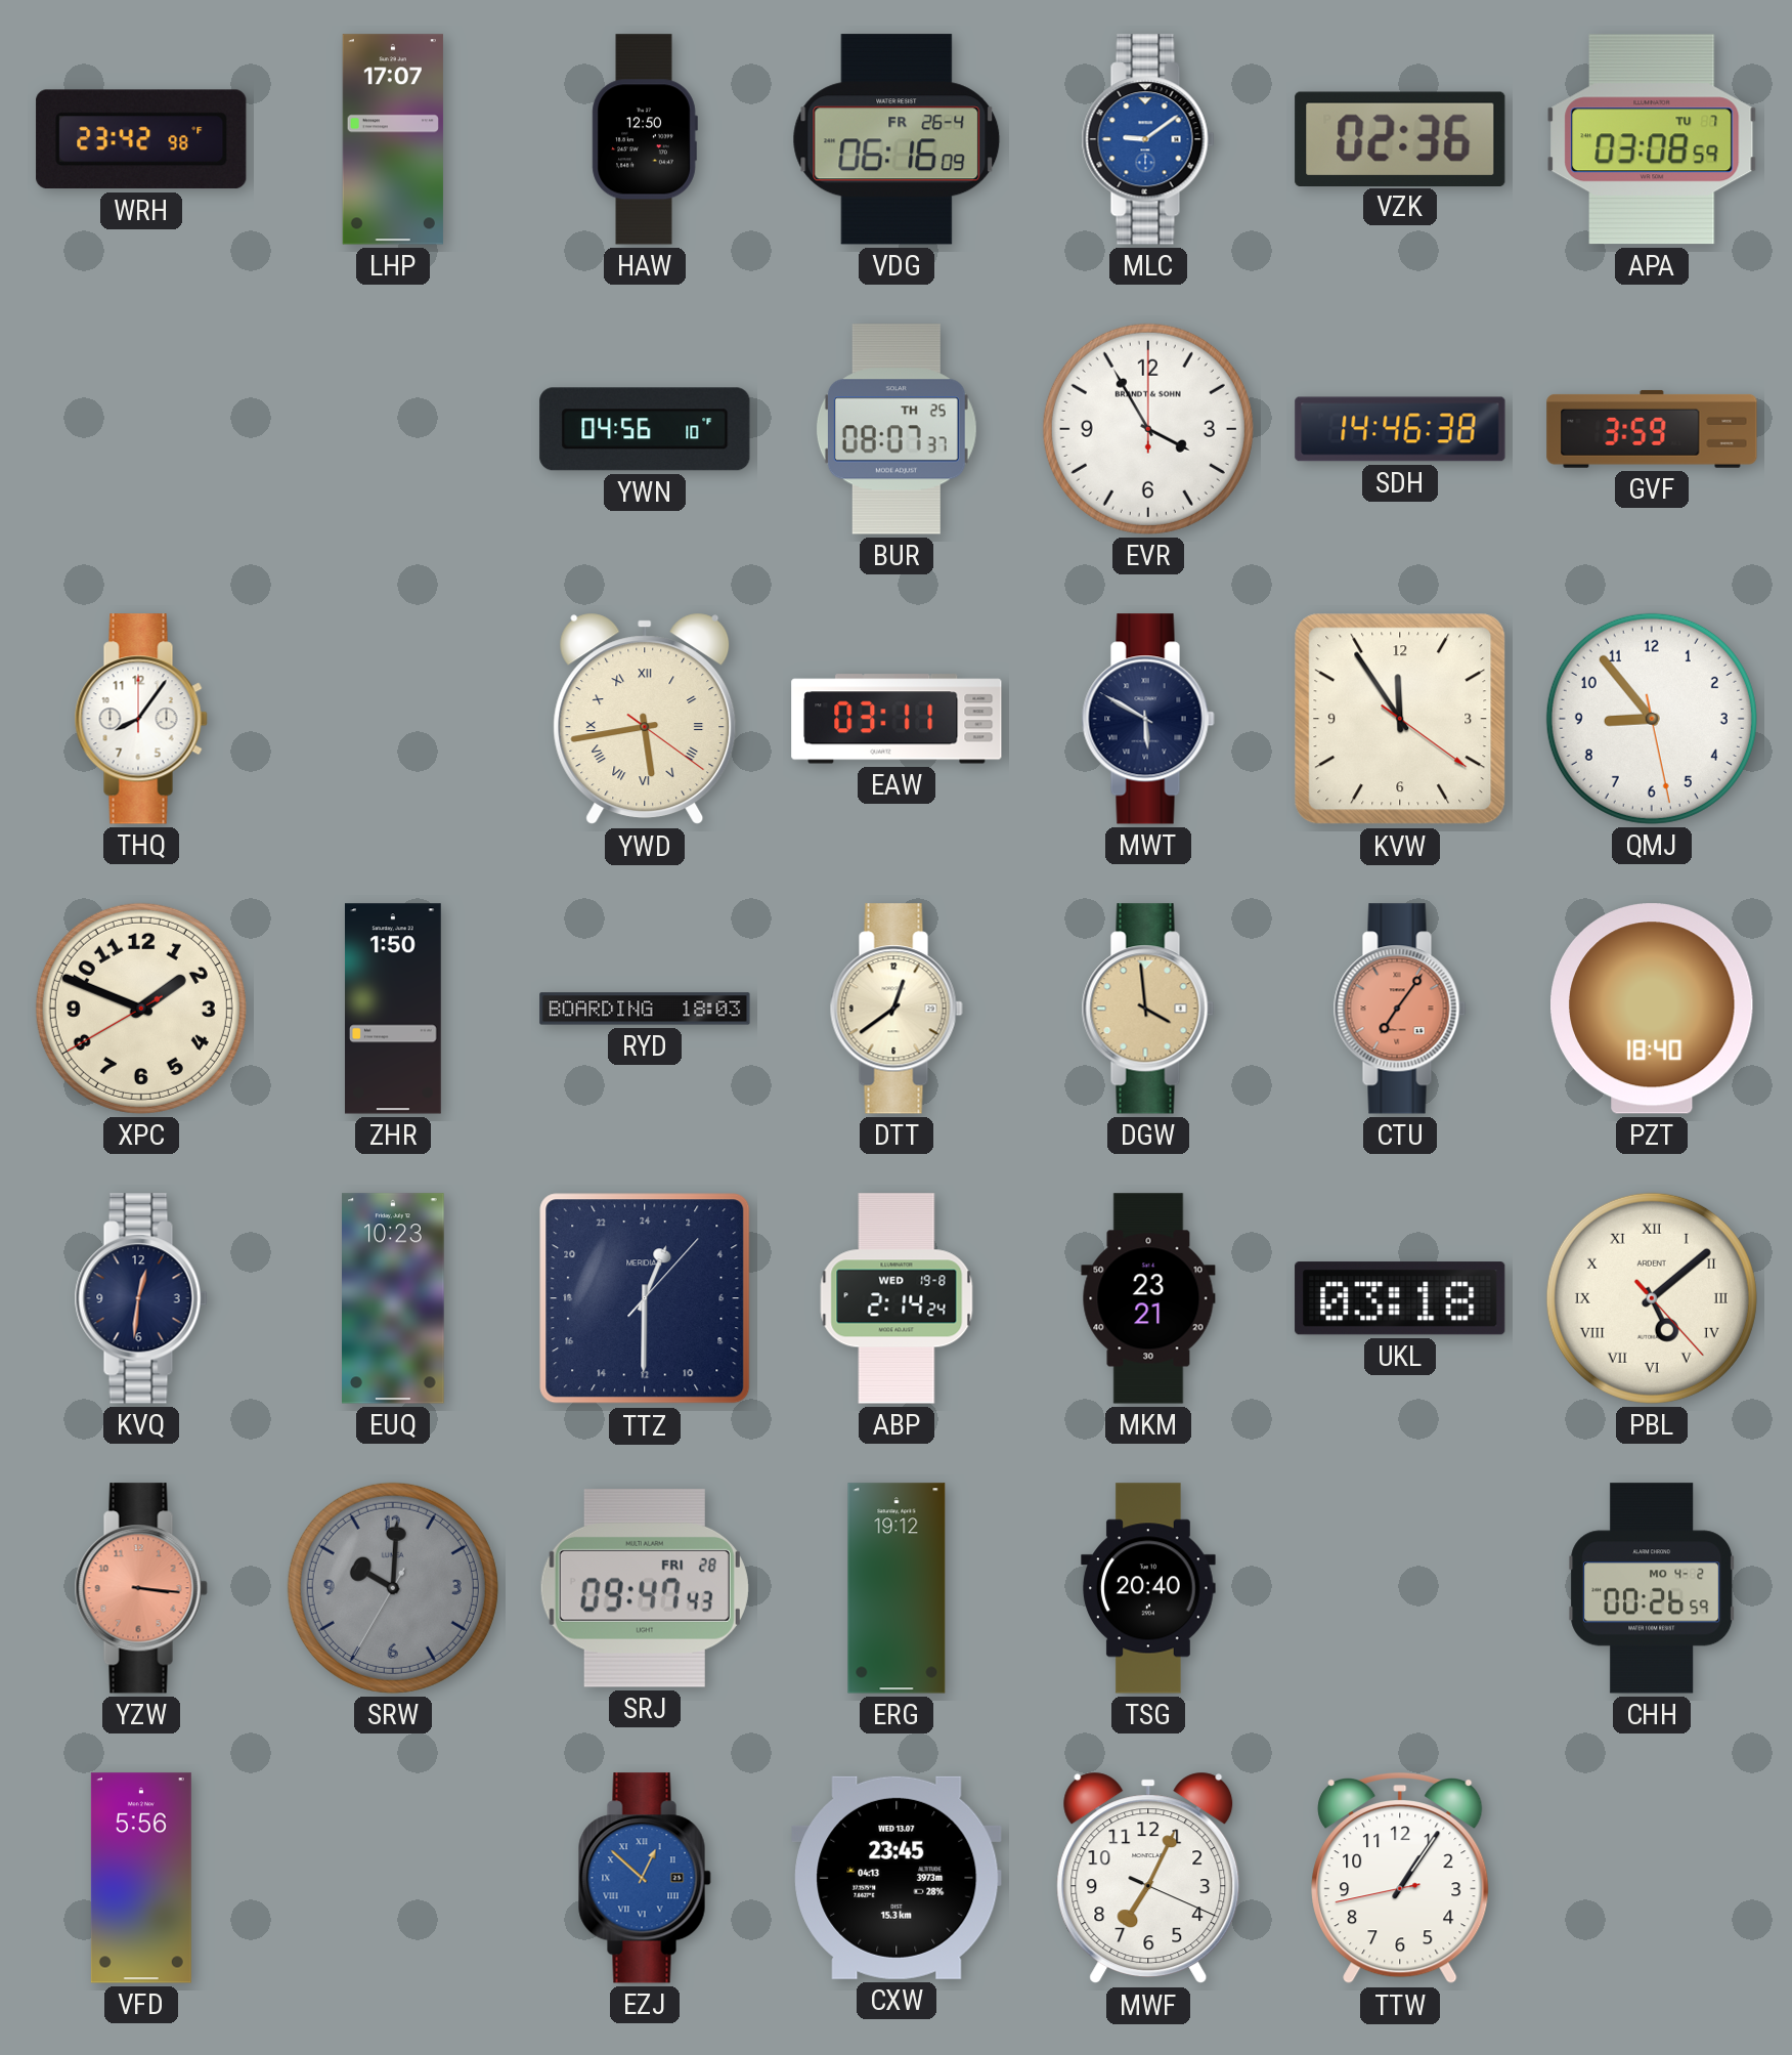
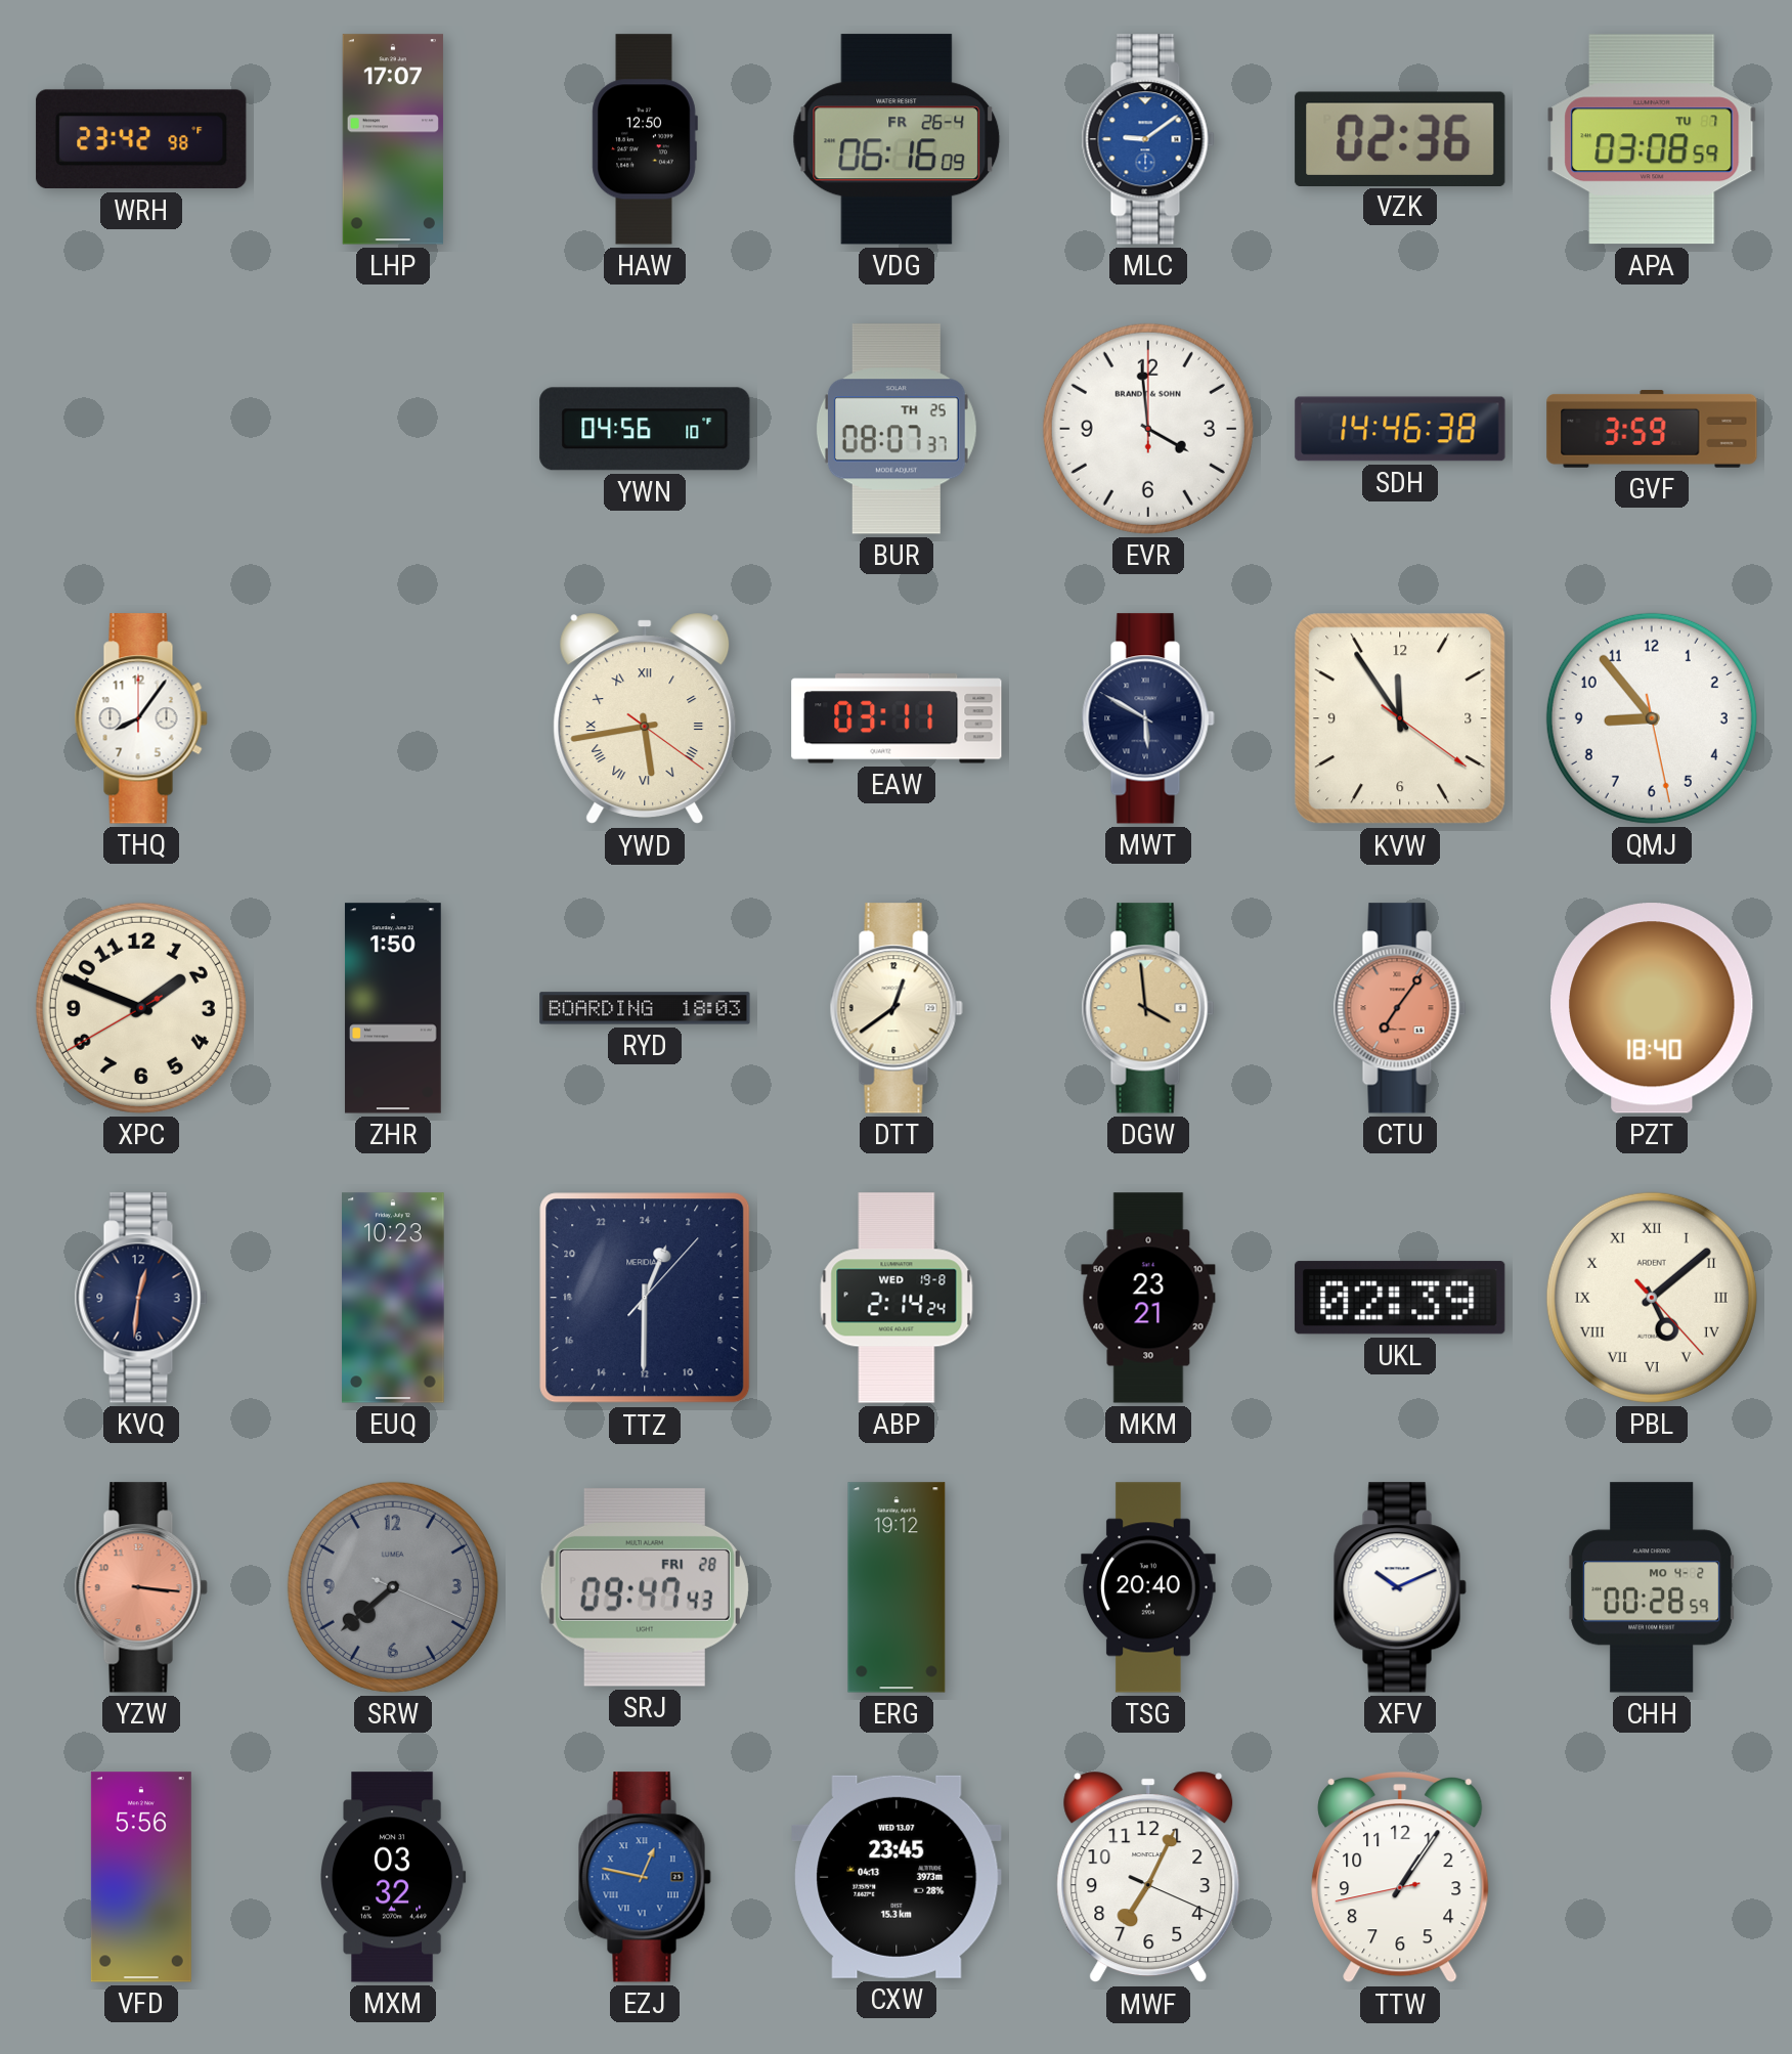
EVR: 3:55 -> 3:59
UKL: 03:18 -> 02:39
SRW: 10:00 -> 7:38
XFV: none -> 10:11
CHH: 00:26 -> 00:28
MXM: none -> 03:32
EZJ: 12:52 -> 12:47
